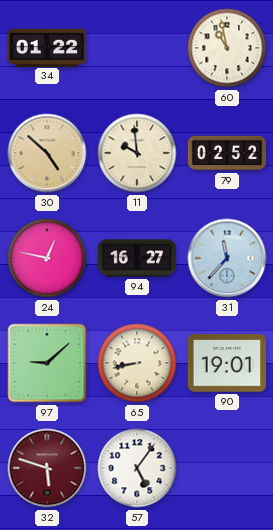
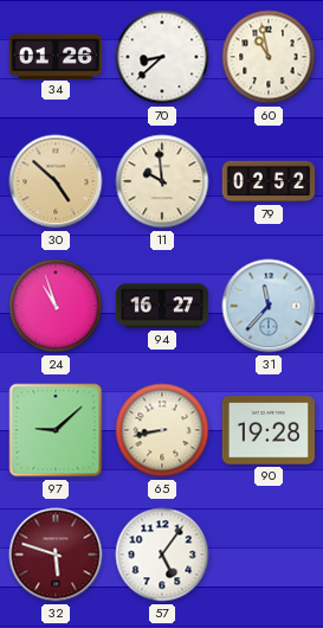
34: 01:22 -> 01:26
70: none -> 8:38
24: 12:47 -> 10:57
90: 19:01 -> 19:28
